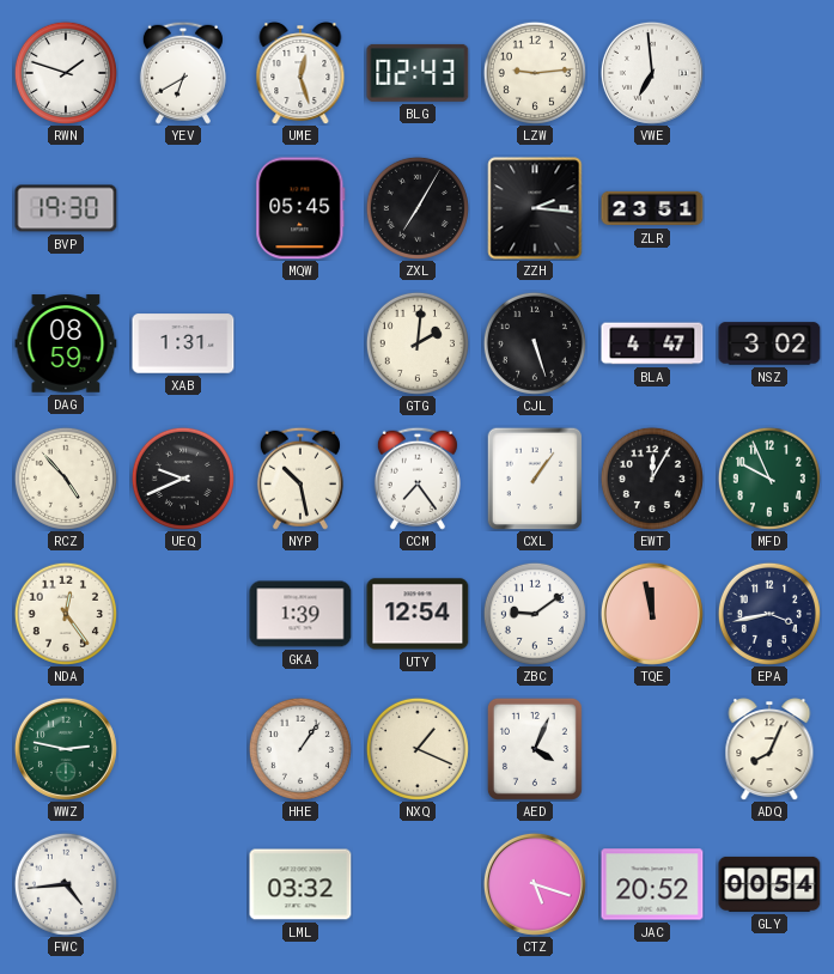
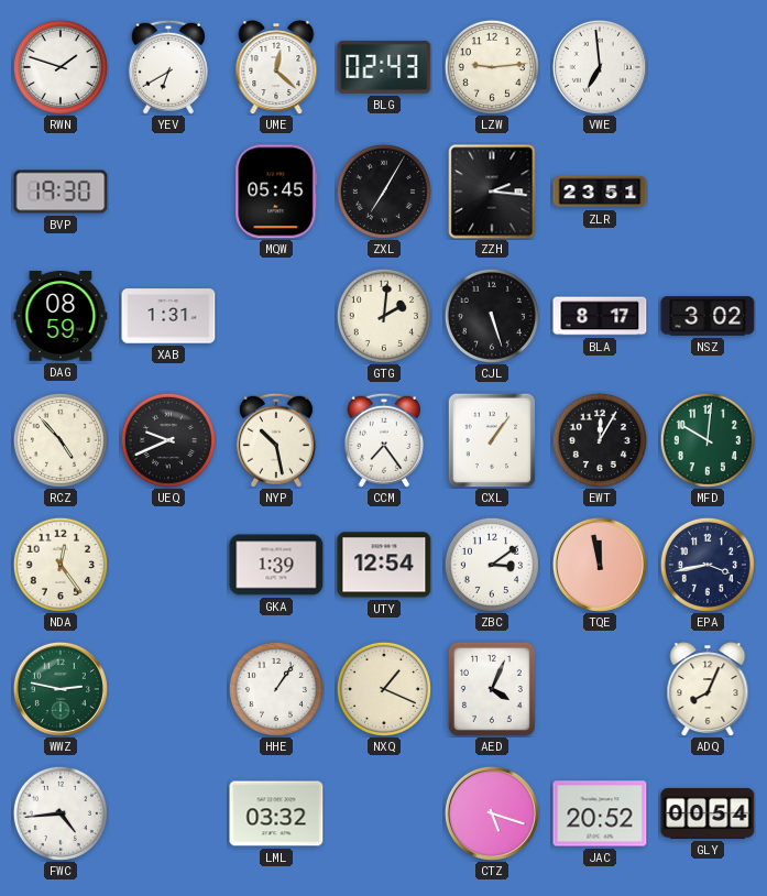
UME: 12:27 -> 12:22
BLA: 4:47 -> 8:17
MFD: 9:56 -> 10:01
ZBC: 9:09 -> 3:09
